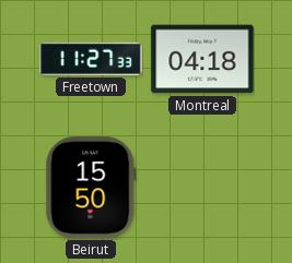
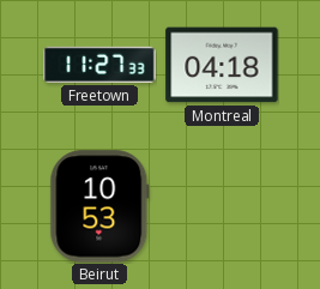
Beirut: 15:50 -> 10:53
